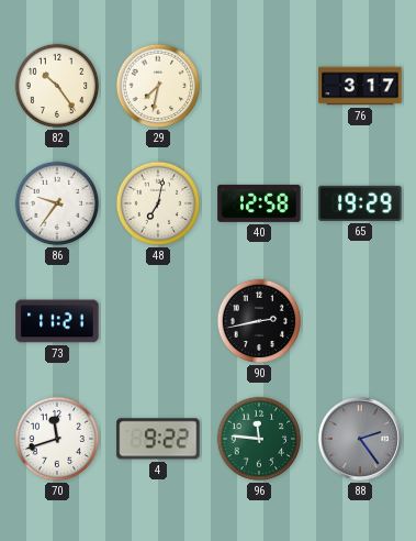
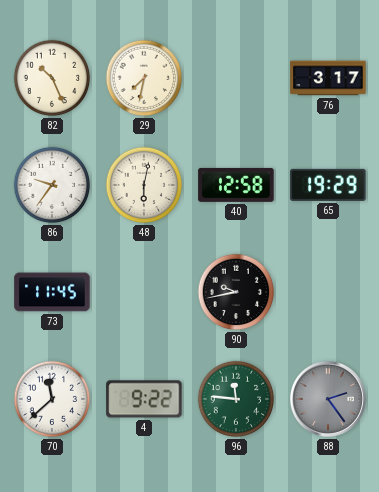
82: 10:24 -> 10:26
48: 7:02 -> 6:02
73: 11:21 -> 11:45
90: 2:43 -> 9:43
70: 11:42 -> 11:38
